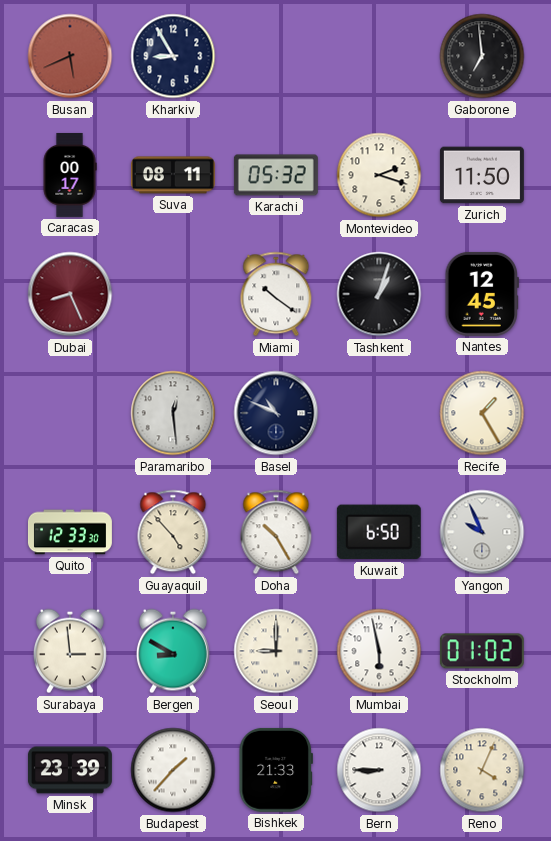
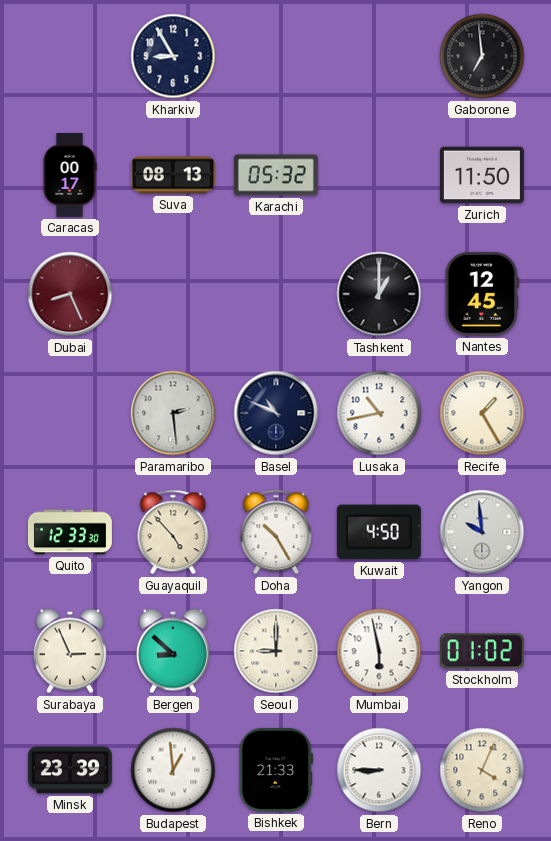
Busan: 5:41 -> none
Suva: 08:11 -> 08:13
Montevideo: 2:18 -> none
Miami: 10:21 -> none
Tashkent: 1:03 -> 1:00
Paramaribo: 12:29 -> 2:29
Lusaka: none -> 10:43
Kuwait: 6:50 -> 4:50
Yangon: 9:56 -> 9:59
Surabaya: 2:59 -> 2:56
Bergen: 8:50 -> 8:52
Budapest: 1:37 -> 12:59
